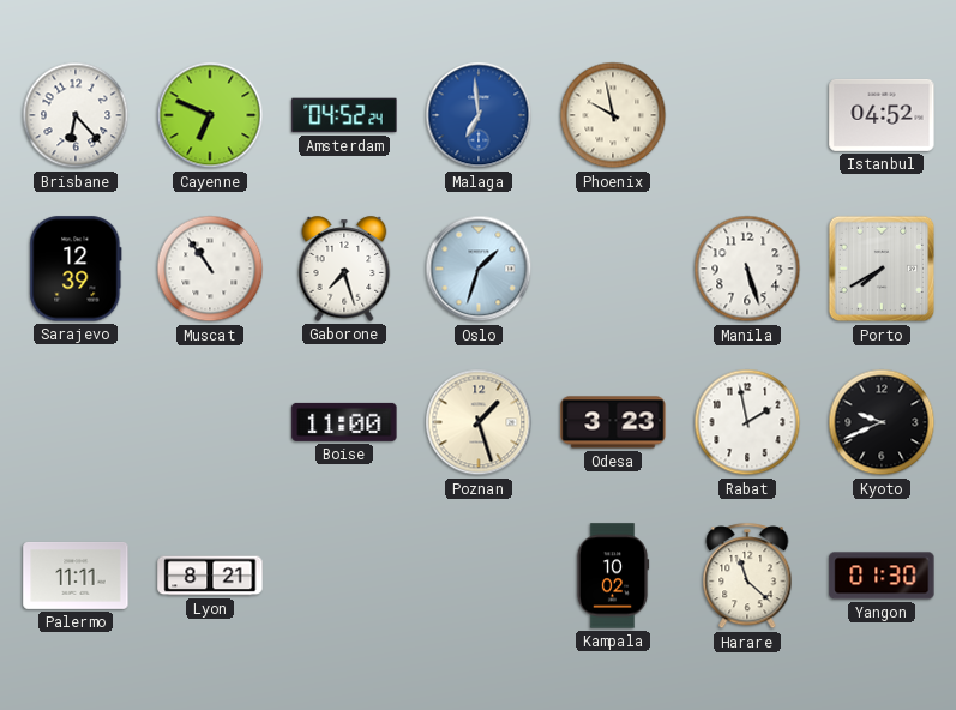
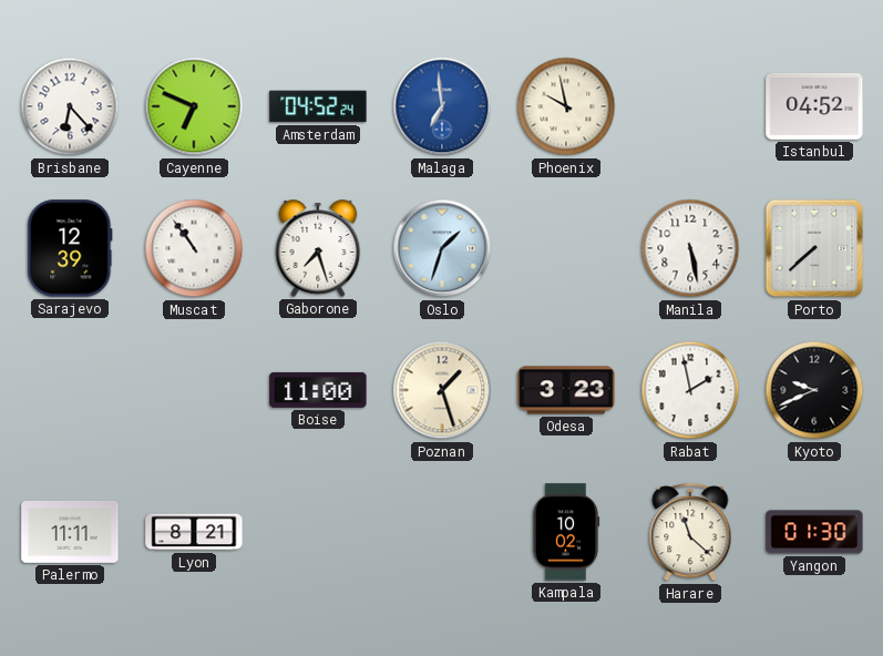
Manila: 5:27 -> 5:28
Porto: 7:40 -> 7:38
